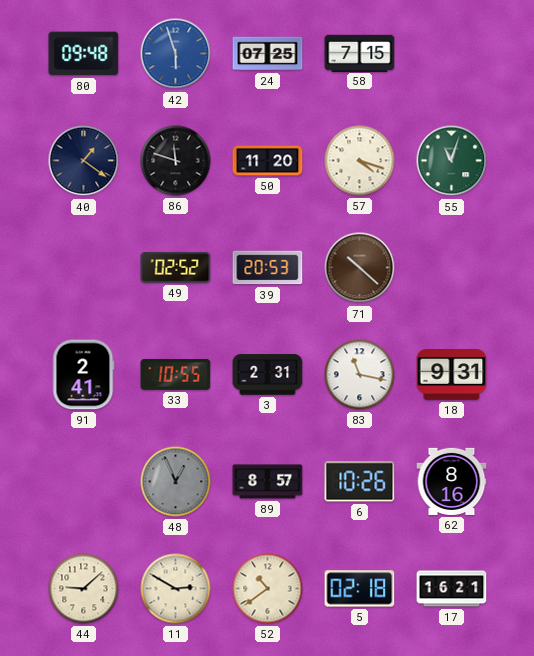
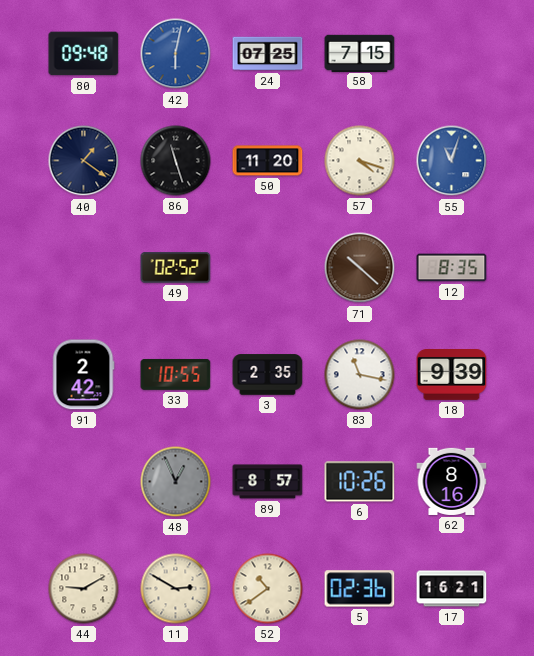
42: 5:57 -> 6:02
86: 11:48 -> 11:27
55 dial: green -> blue
39: 20:53 -> none
12: none -> 8:35
91: 2:41 -> 2:42
3: 2:31 -> 2:35
18: 9:31 -> 9:39
44: 9:08 -> 9:10
5: 02:18 -> 02:36
